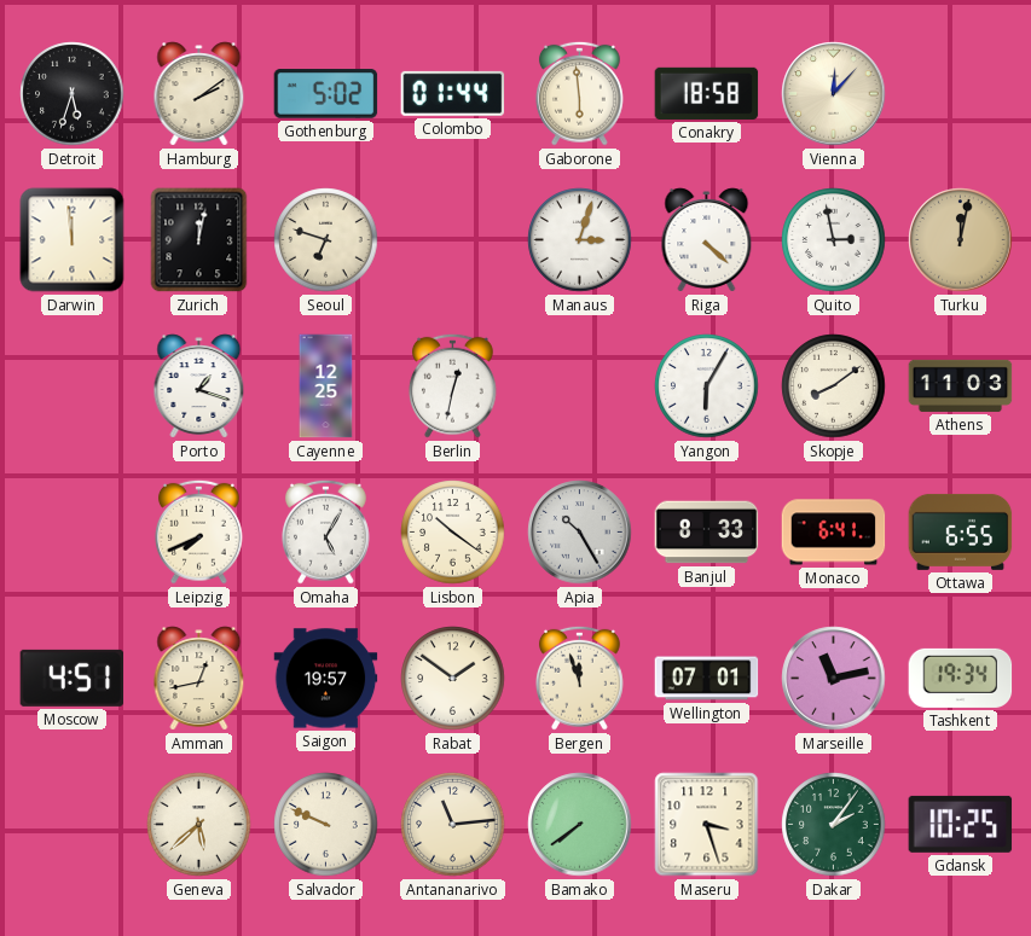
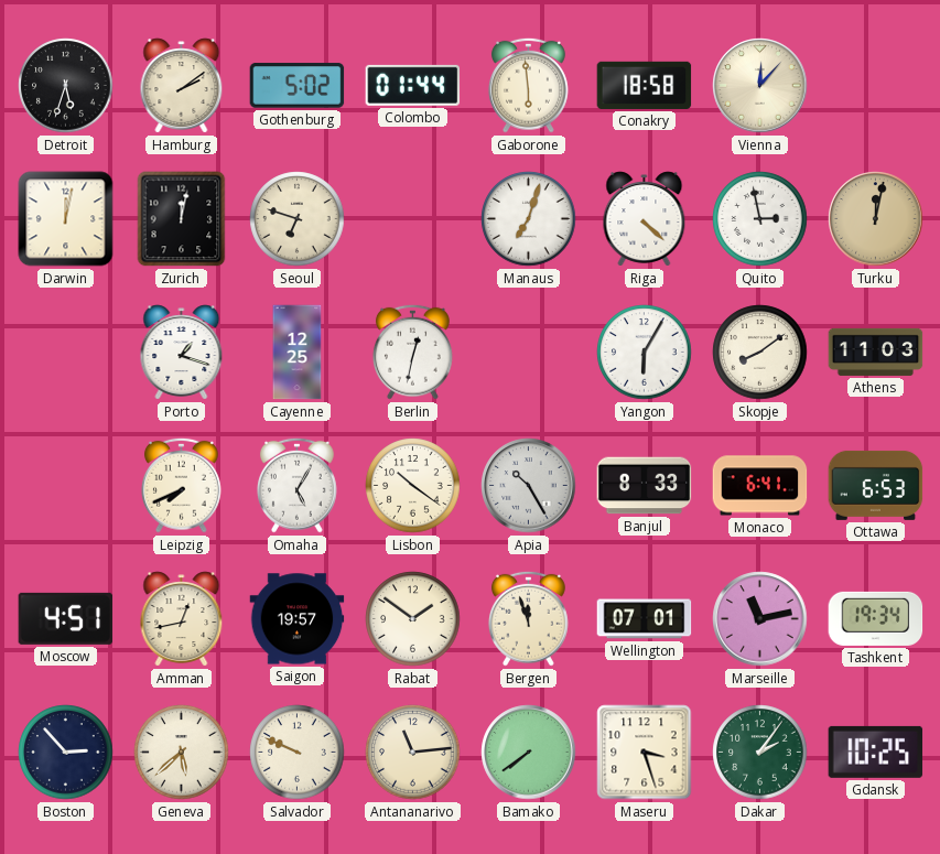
Darwin: 11:59 -> 12:02
Manaus: 3:03 -> 7:03
Ottawa: 6:55 -> 6:53
Boston: none -> 2:53
